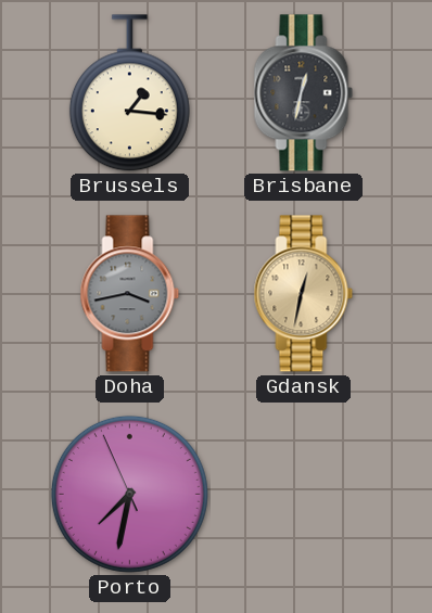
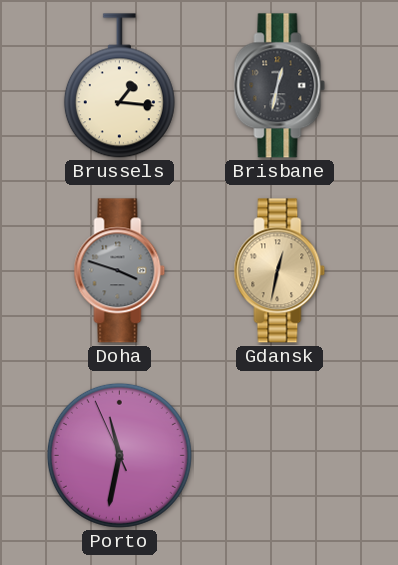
Doha: 3:43 -> 3:48
Porto: 7:31 -> 11:31
